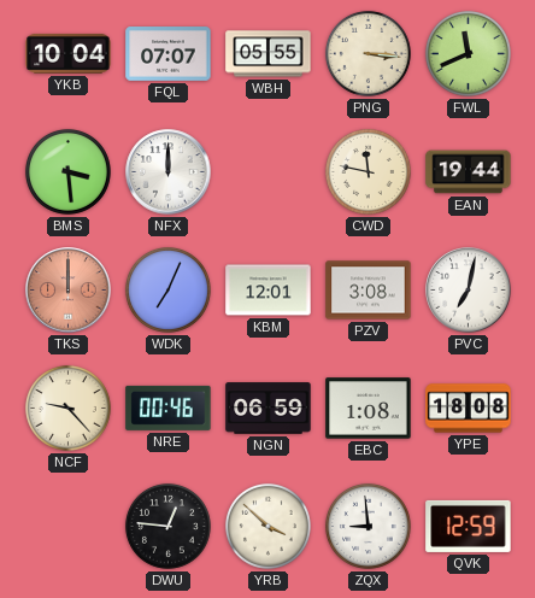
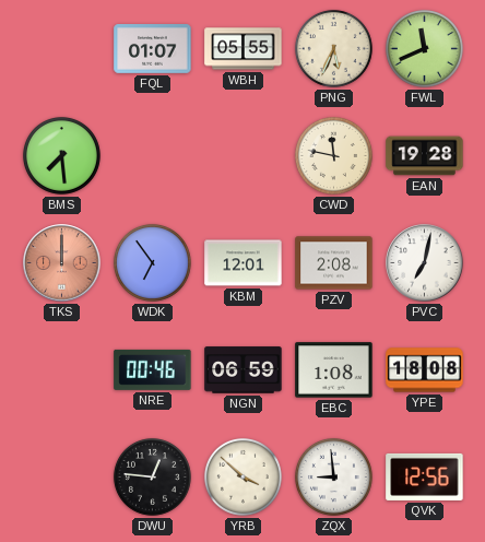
YKB: 10:04 -> none
FQL: 07:07 -> 01:07
PNG: 3:16 -> 5:34
BMS: 3:29 -> 7:29
NFX: 12:00 -> none
EAN: 19:44 -> 19:28
WDK: 7:04 -> 6:54
PZV: 3:08 -> 2:08
NCF: 9:23 -> none
QVK: 12:59 -> 12:56
